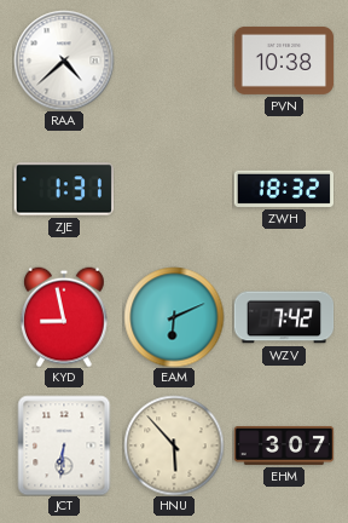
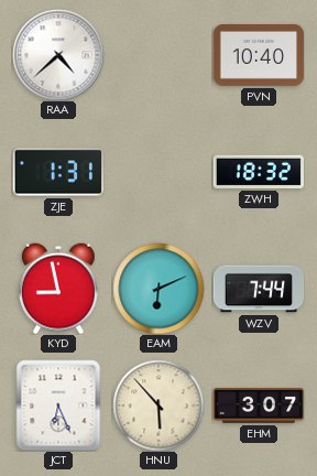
PVN: 10:38 -> 10:40
WZV: 7:42 -> 7:44
JCT: 6:31 -> 6:26
